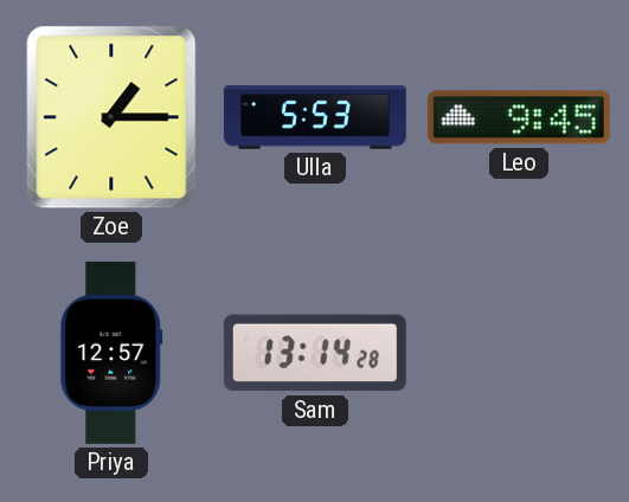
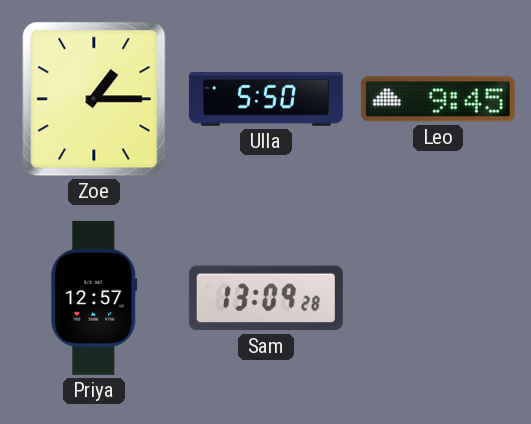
Ulla: 5:53 -> 5:50
Sam: 13:14 -> 13:09
